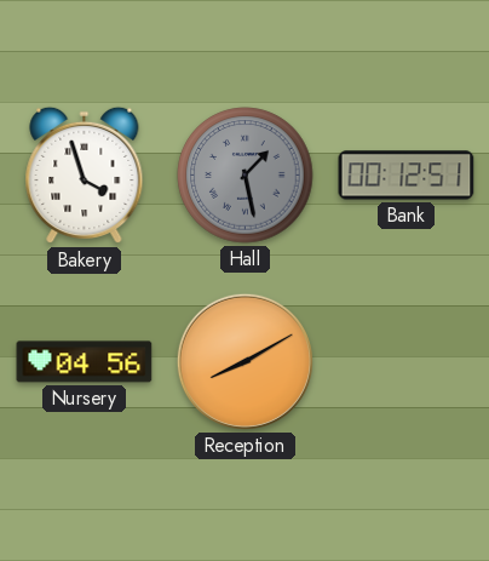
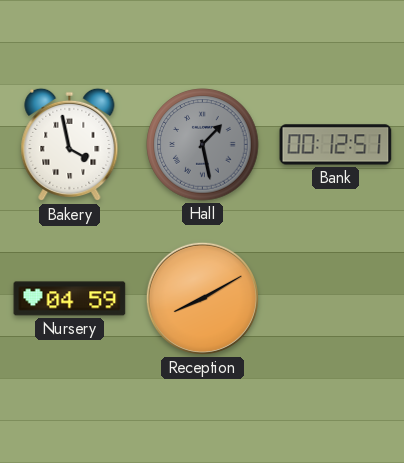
Bakery: 3:57 -> 3:58
Nursery: 04:56 -> 04:59
